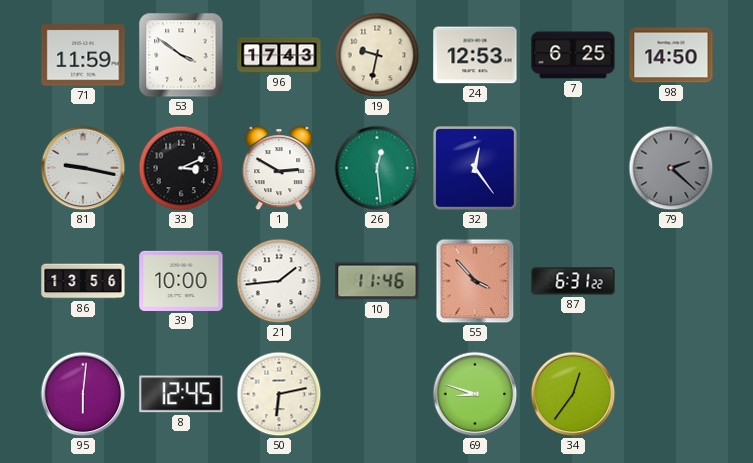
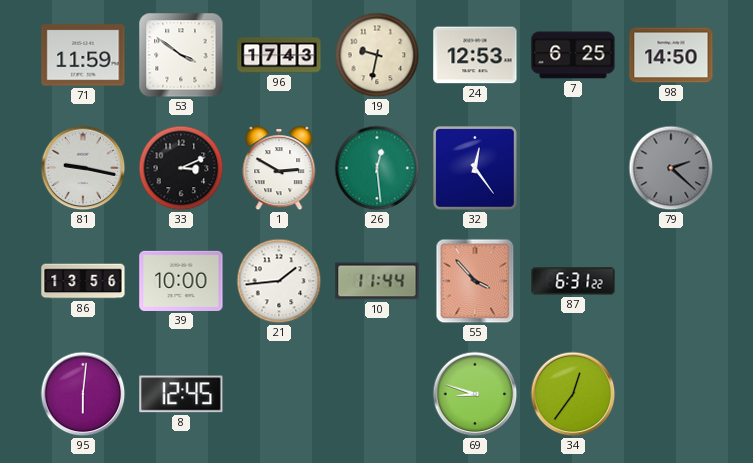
10: 11:46 -> 11:44
50: 6:13 -> none
